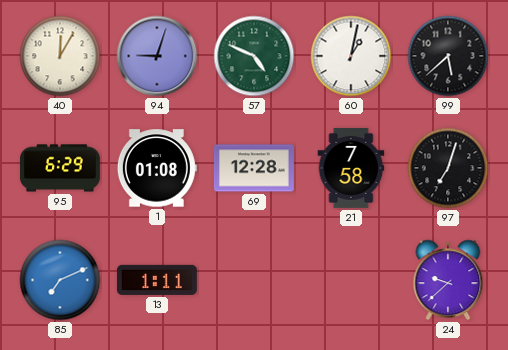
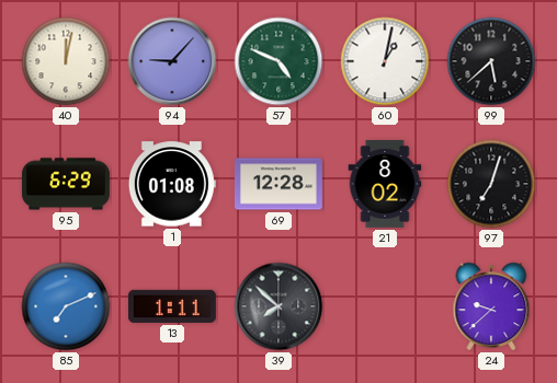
40: 12:05 -> 12:02
94: 9:03 -> 9:07
21: 7:58 -> 8:02
39: none -> 7:52
